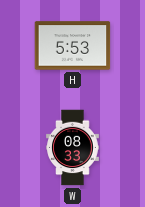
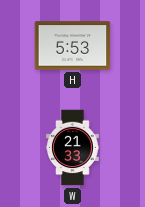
W: 08:33 -> 21:33
